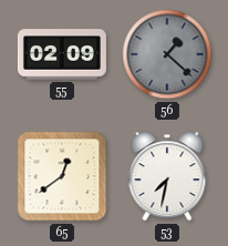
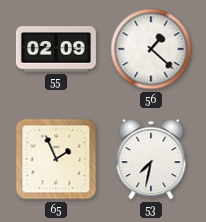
56 dial: grey -> white
65: 12:39 -> 1:56
